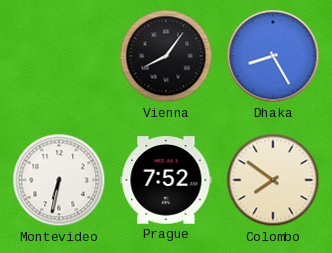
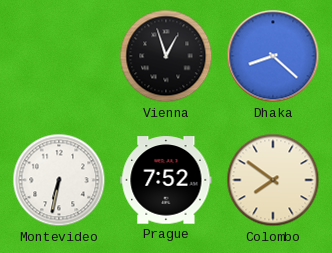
Vienna: 8:06 -> 12:57
Dhaka: 8:25 -> 8:22
